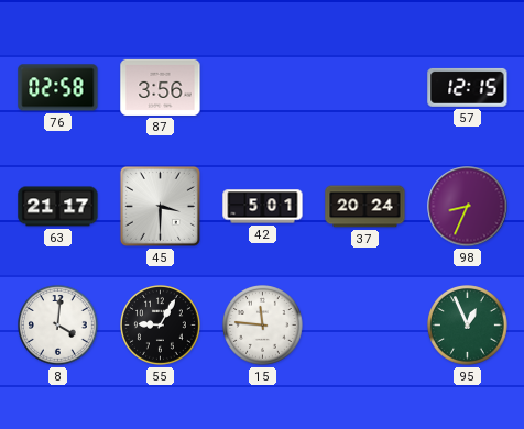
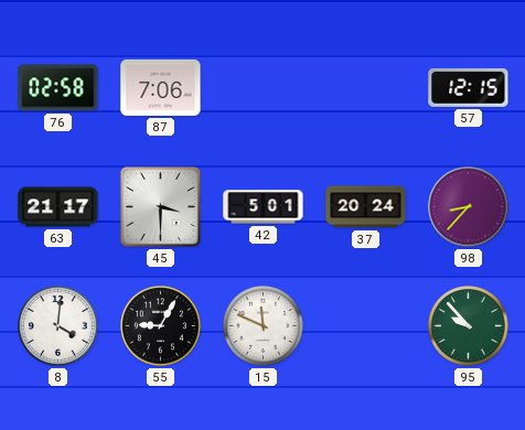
87: 3:56 -> 7:06
98: 8:34 -> 8:37
15: 11:46 -> 11:49
95: 12:56 -> 9:53
